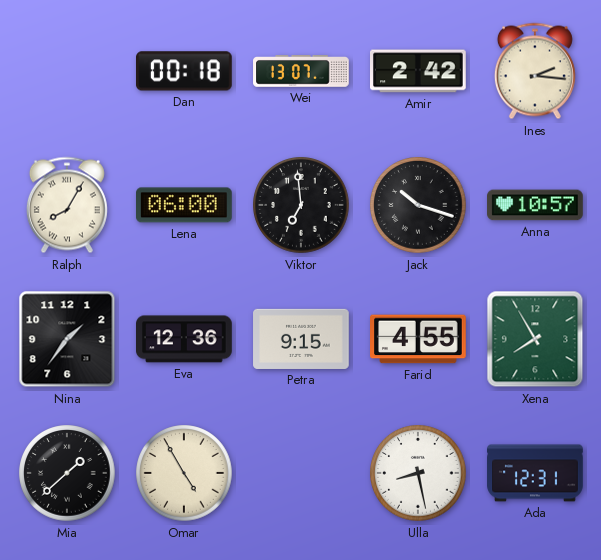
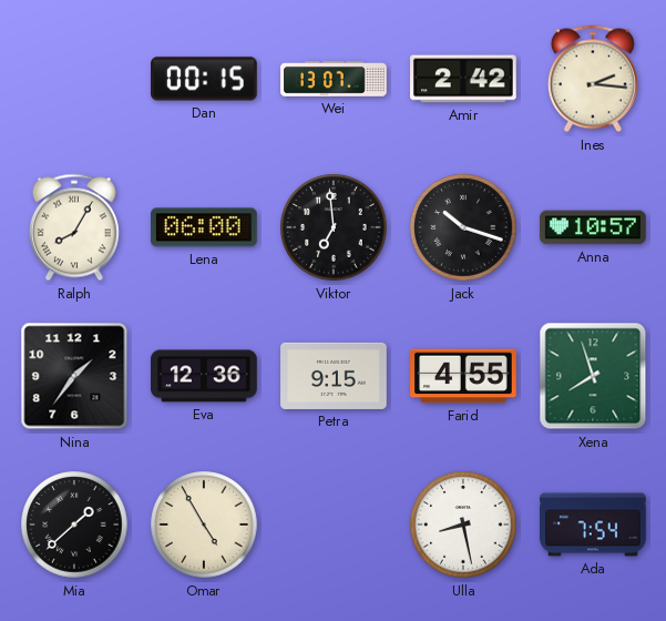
Dan: 00:18 -> 00:15
Xena: 7:55 -> 7:57
Ada: 12:31 -> 7:54
